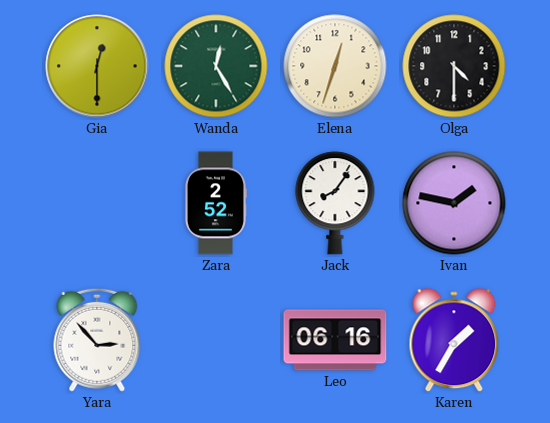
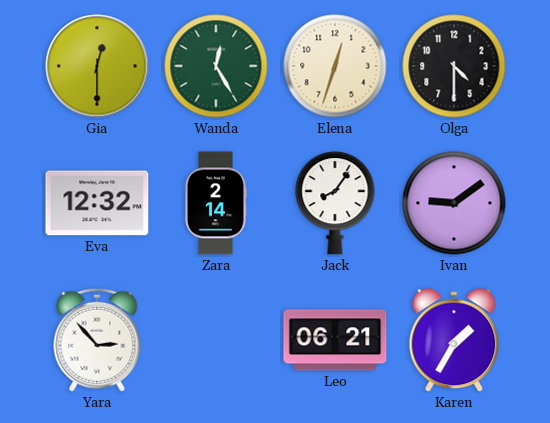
Eva: none -> 12:32
Zara: 2:52 -> 2:14
Ivan: 1:47 -> 9:09
Leo: 06:16 -> 06:21
